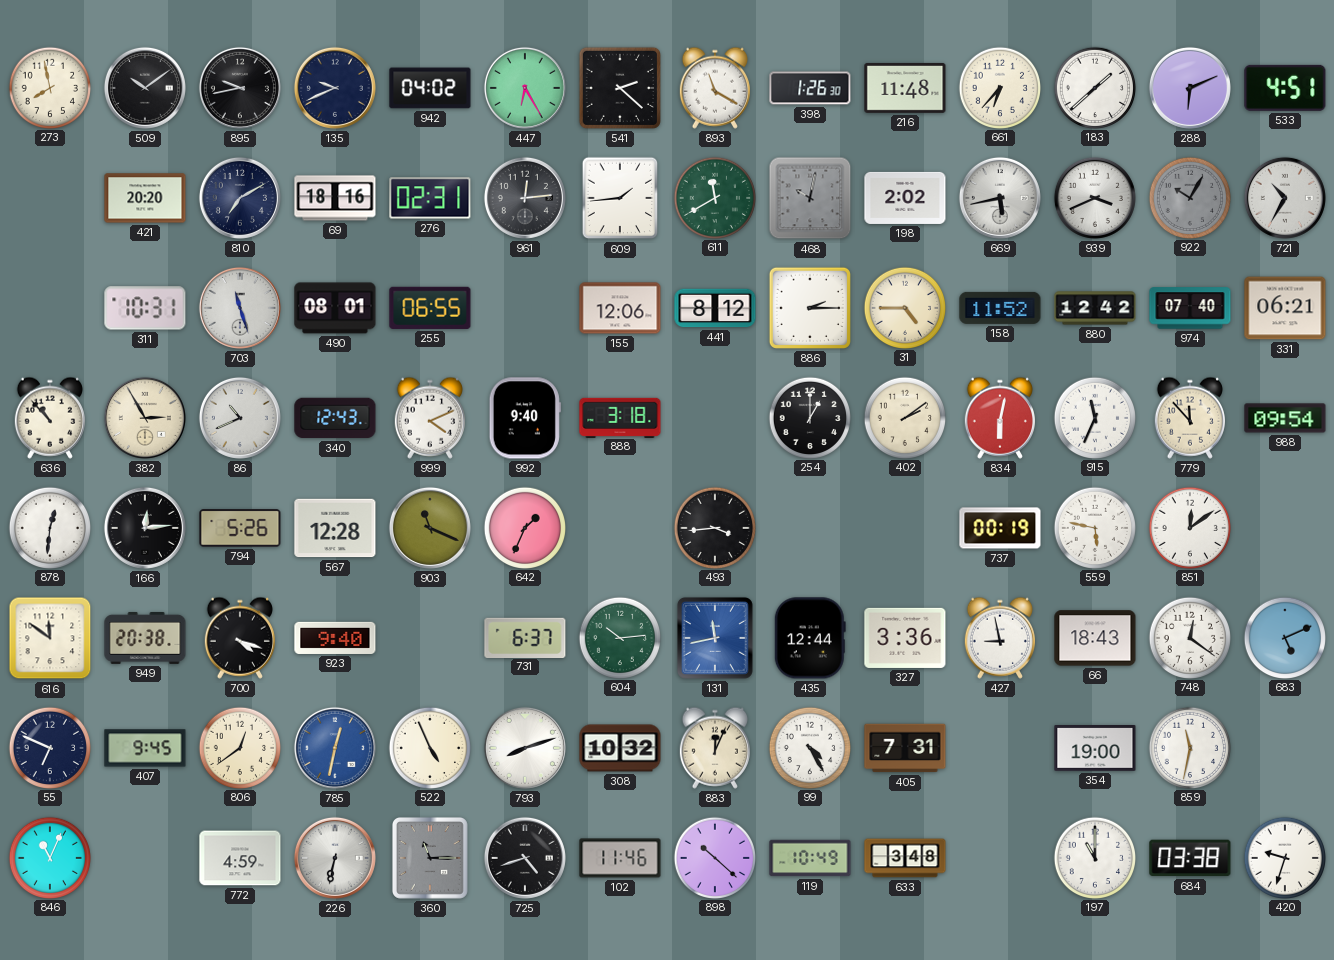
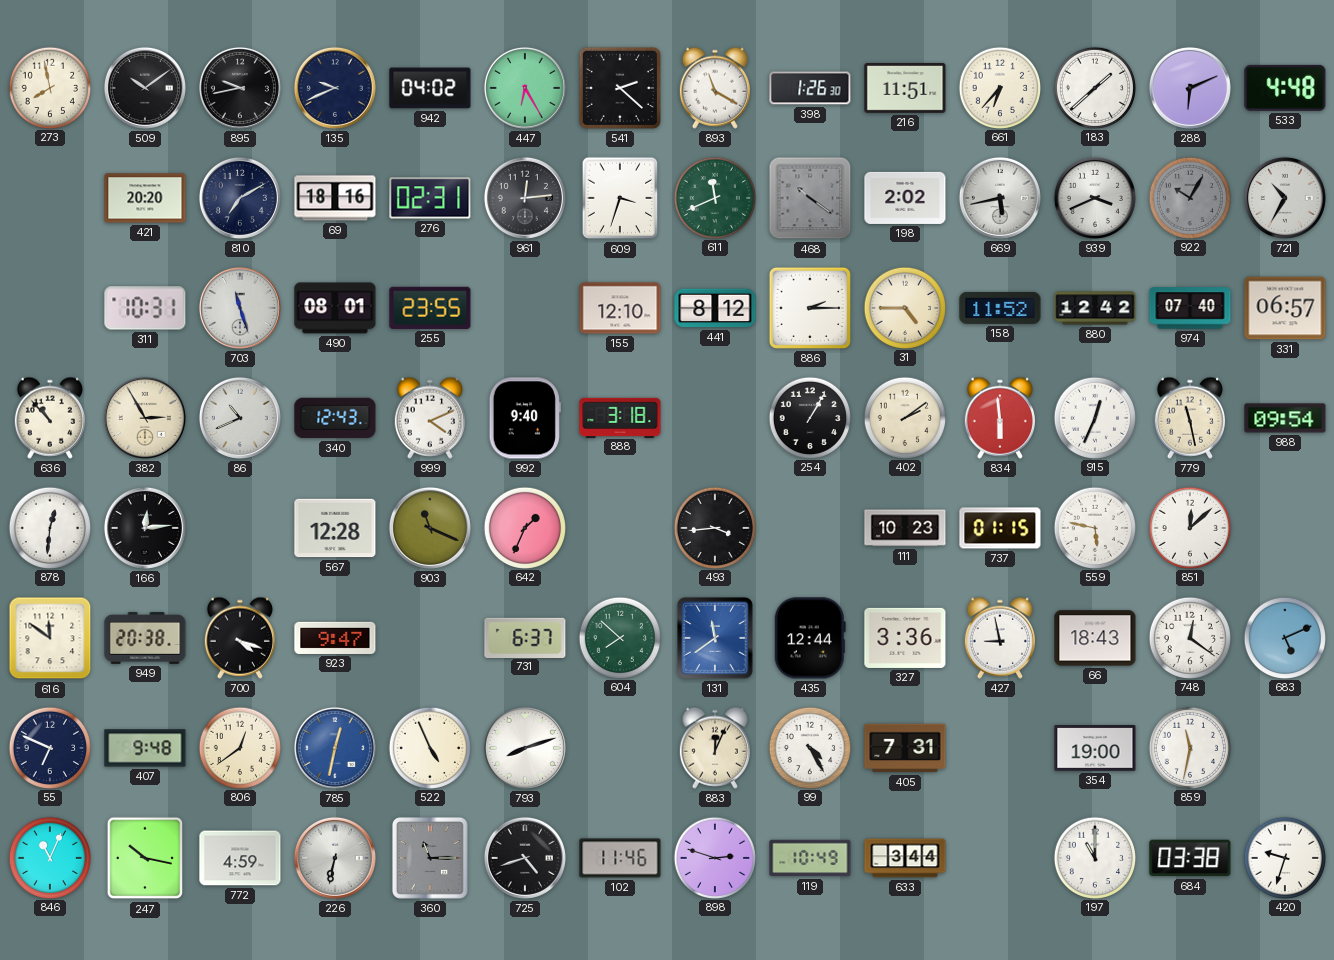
216: 11:48 -> 11:51
533: 4:51 -> 4:48
609: 1:44 -> 3:33
611: 11:40 -> 11:41
468: 10:02 -> 10:21
255: 06:55 -> 23:55
155: 12:06 -> 12:10
331: 06:21 -> 06:57
254: 1:00 -> 1:05
834: 6:02 -> 5:59
915: 11:34 -> 12:34
779: 11:53 -> 11:28
794: 5:26 -> none
111: none -> 10:23
737: 00:19 -> 01:15
851: 12:09 -> 12:08
923: 9:40 -> 9:47
604: 10:14 -> 7:52
131: 11:43 -> 11:39
407: 9:45 -> 9:48
308: 10:32 -> none
247: none -> 10:17
898: 10:22 -> 2:48
633: 3:48 -> 3:44
